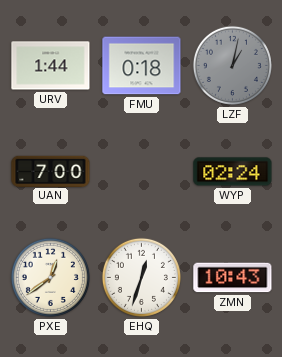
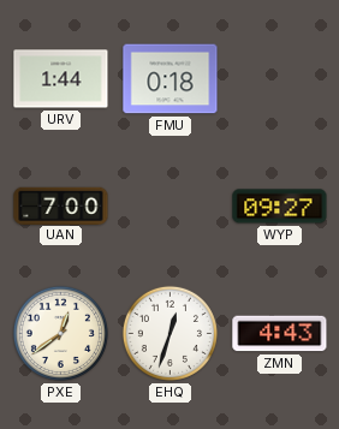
LZF: 1:02 -> none
WYP: 02:24 -> 09:27
ZMN: 10:43 -> 4:43
